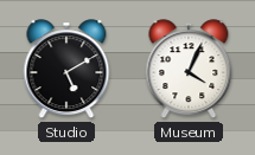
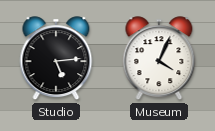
Studio: 5:10 -> 5:14
